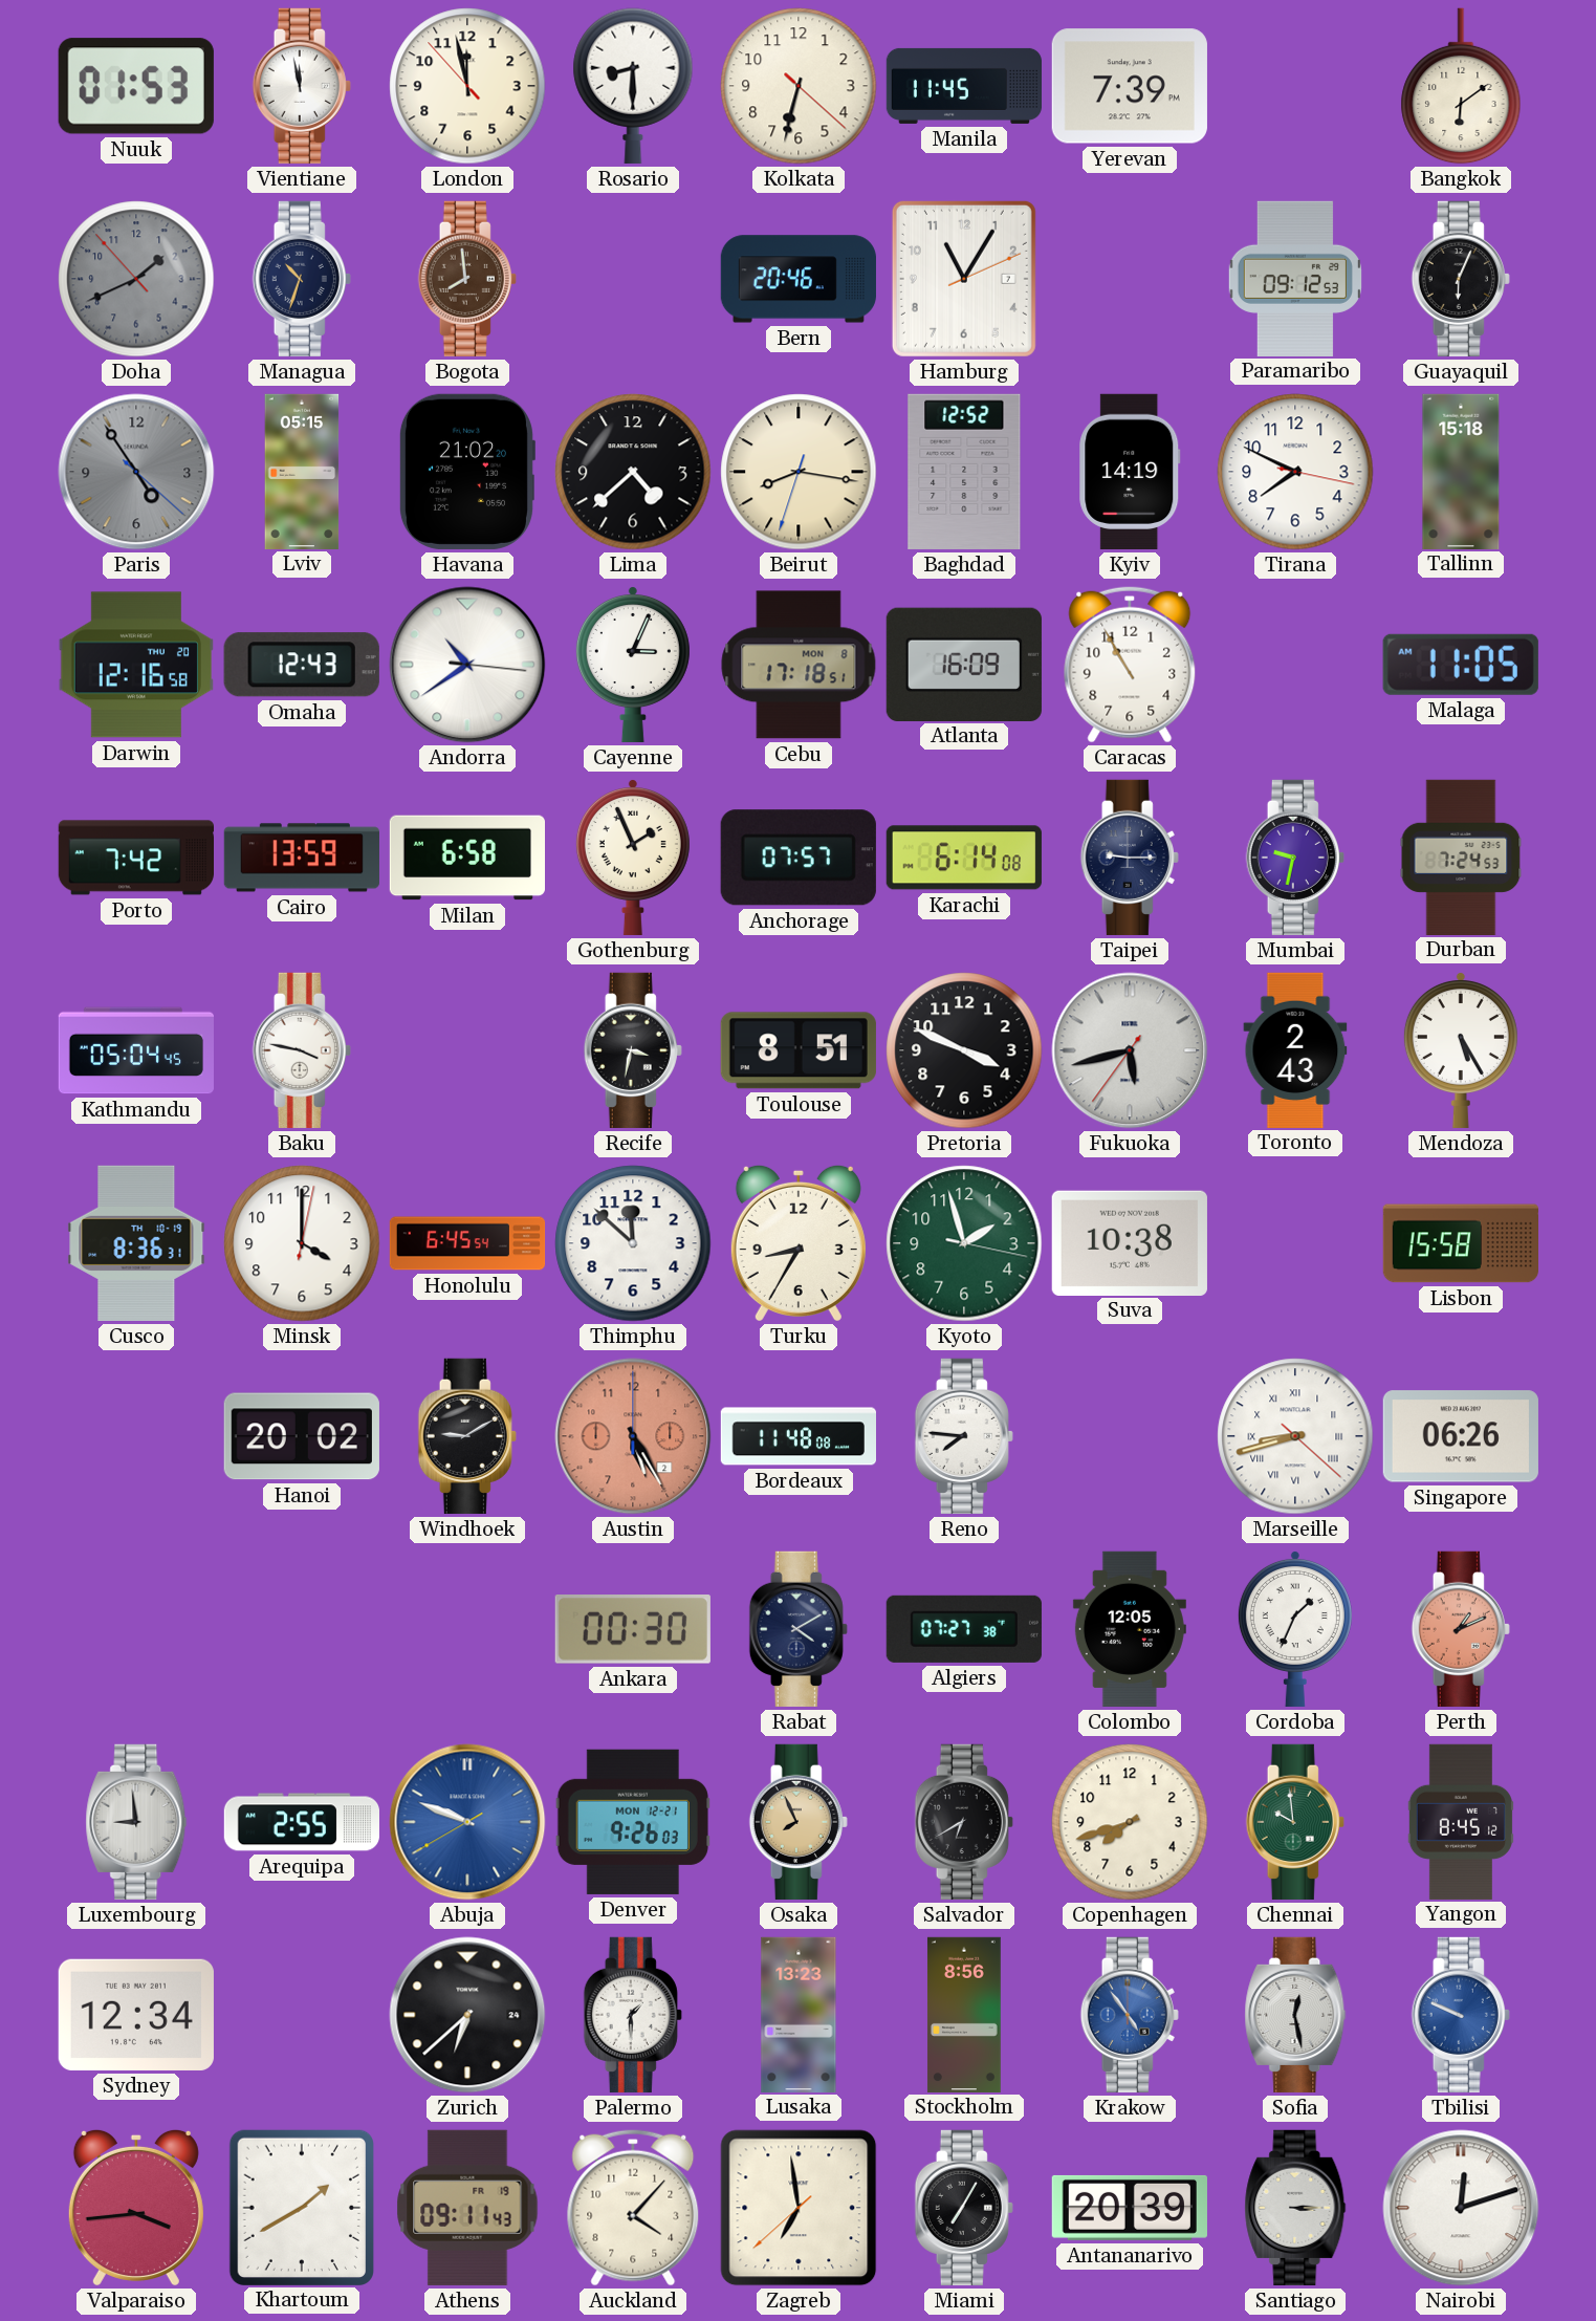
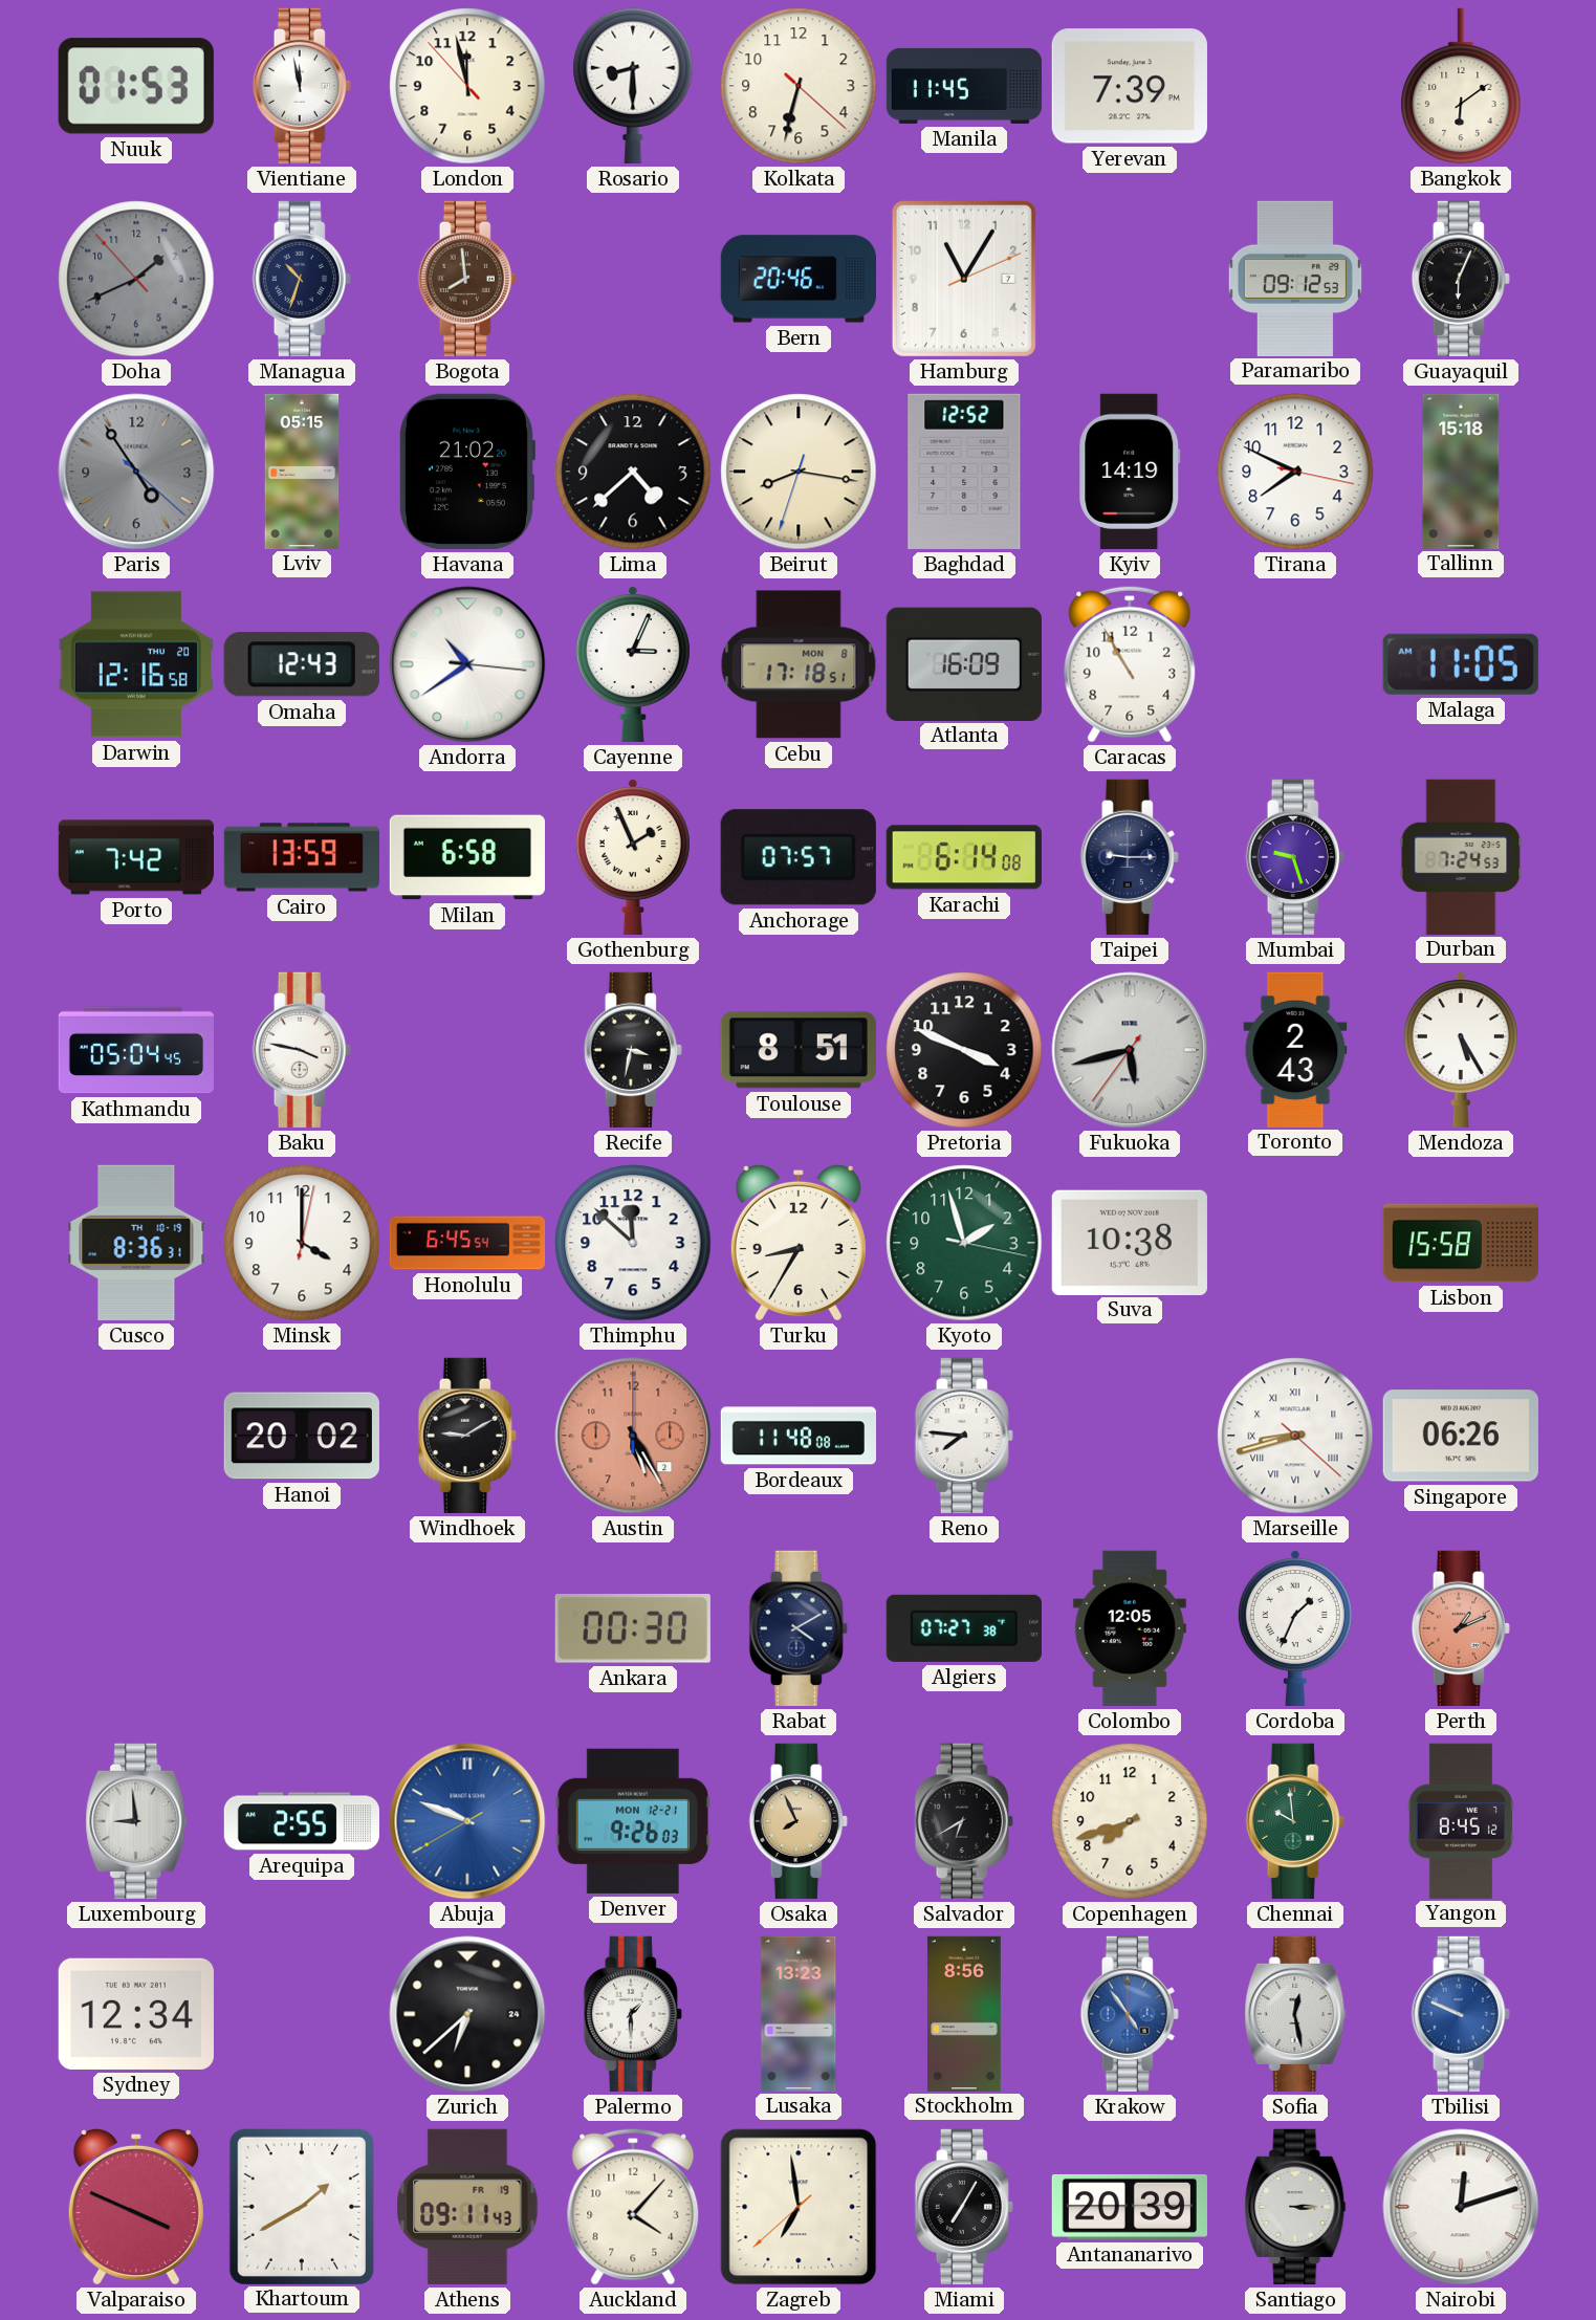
Mumbai: 9:32 -> 9:27
Valparaiso: 3:44 -> 3:49
